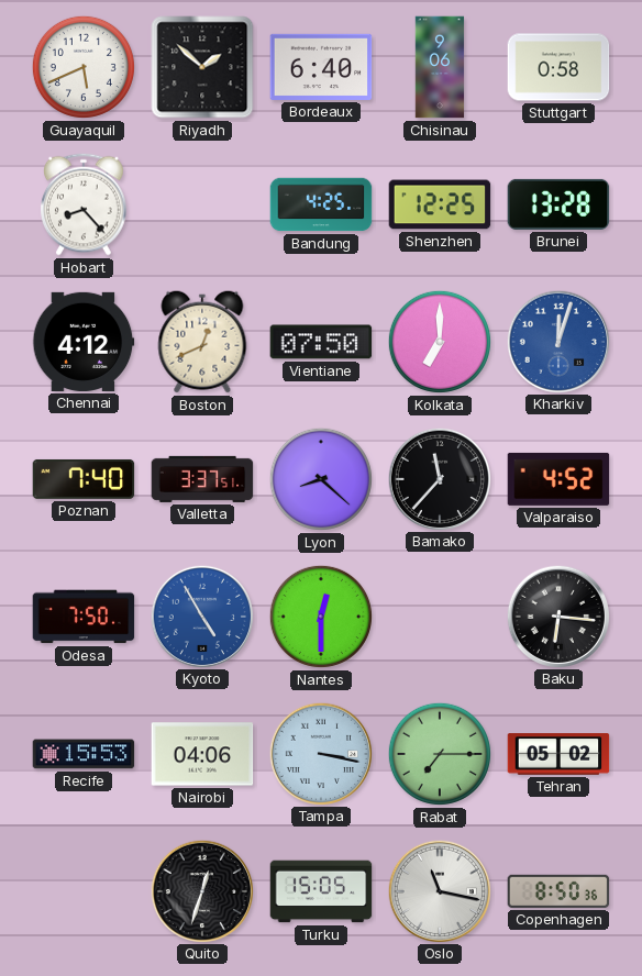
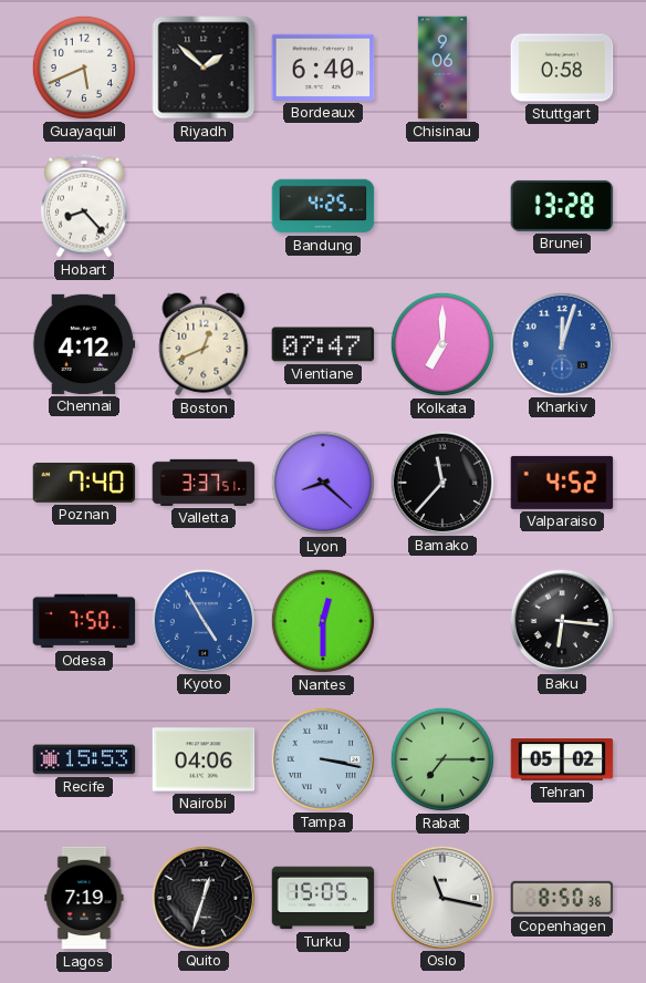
Shenzhen: 12:25 -> none
Vientiane: 07:50 -> 07:47
Lagos: none -> 7:19
